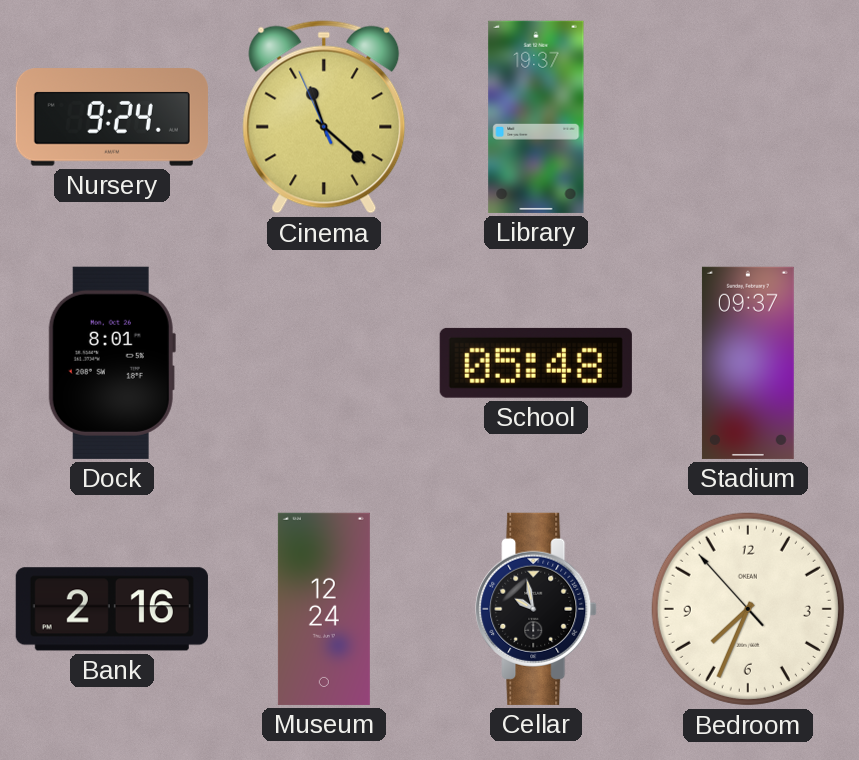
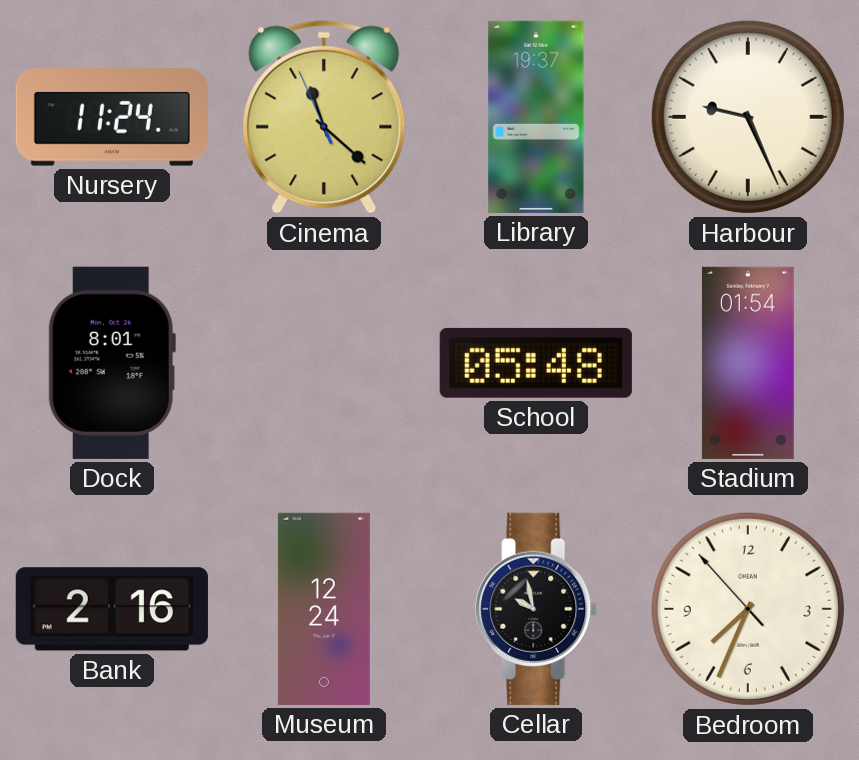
Nursery: 9:24 -> 11:24
Harbour: none -> 9:26
Stadium: 09:37 -> 01:54
